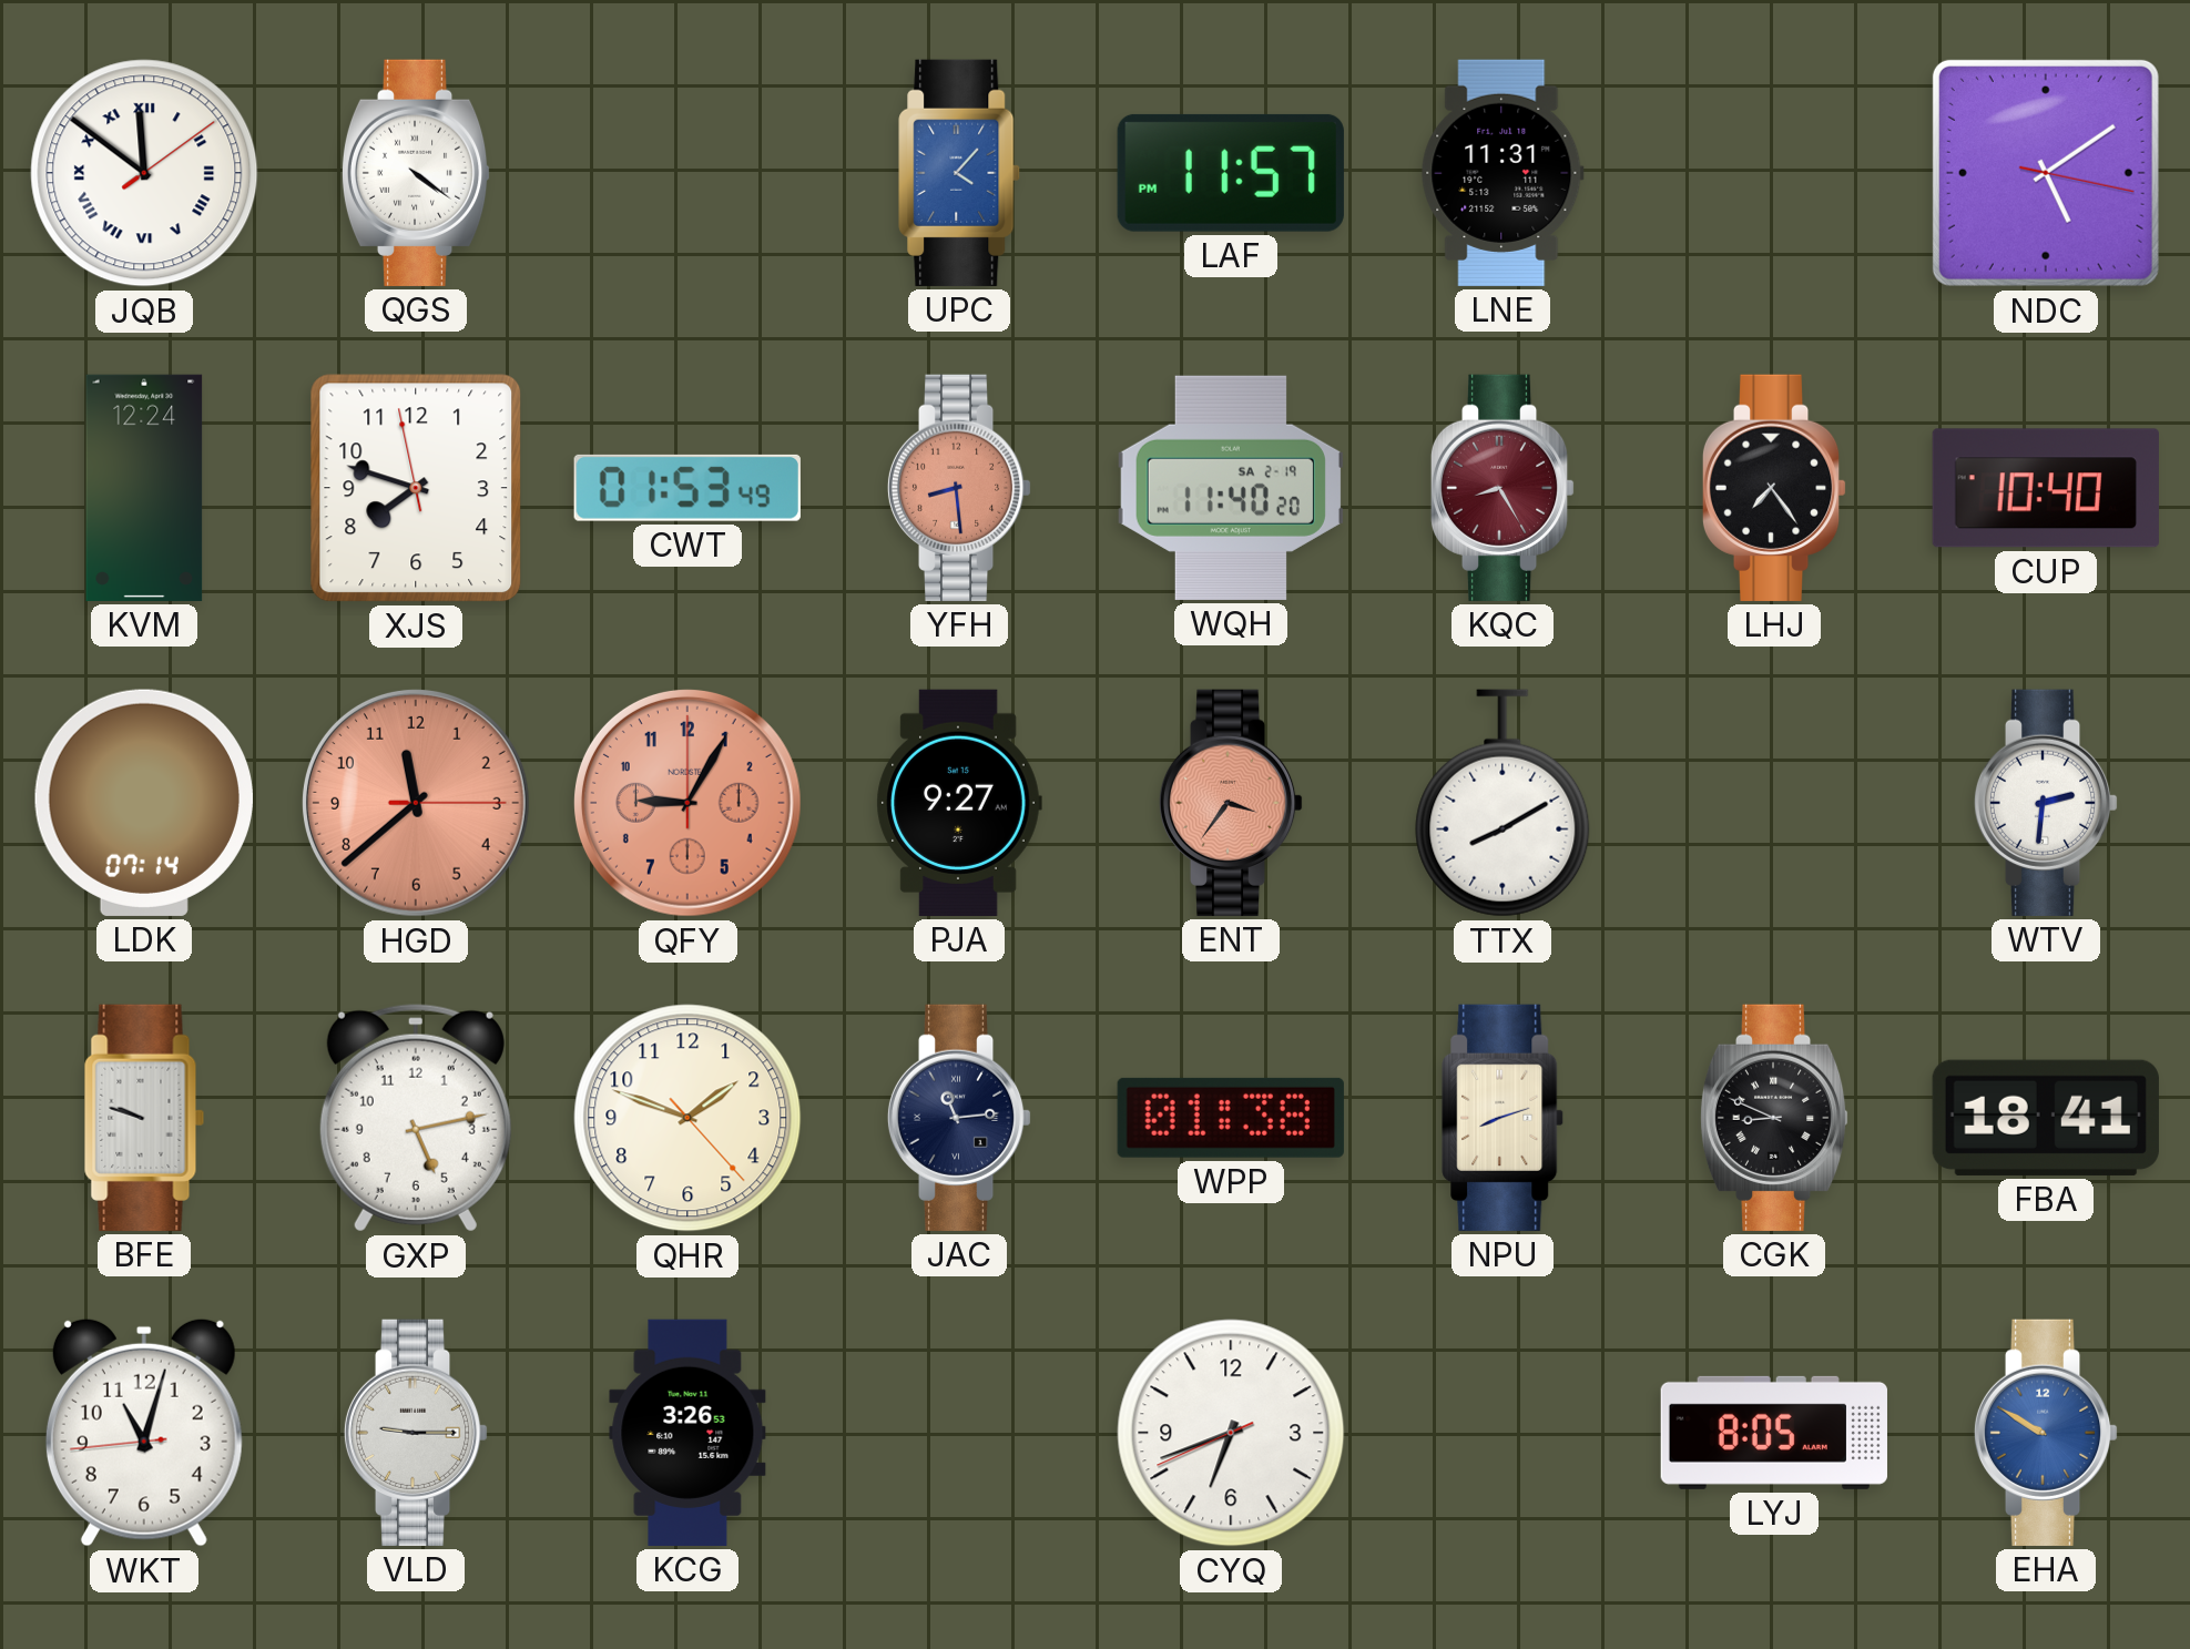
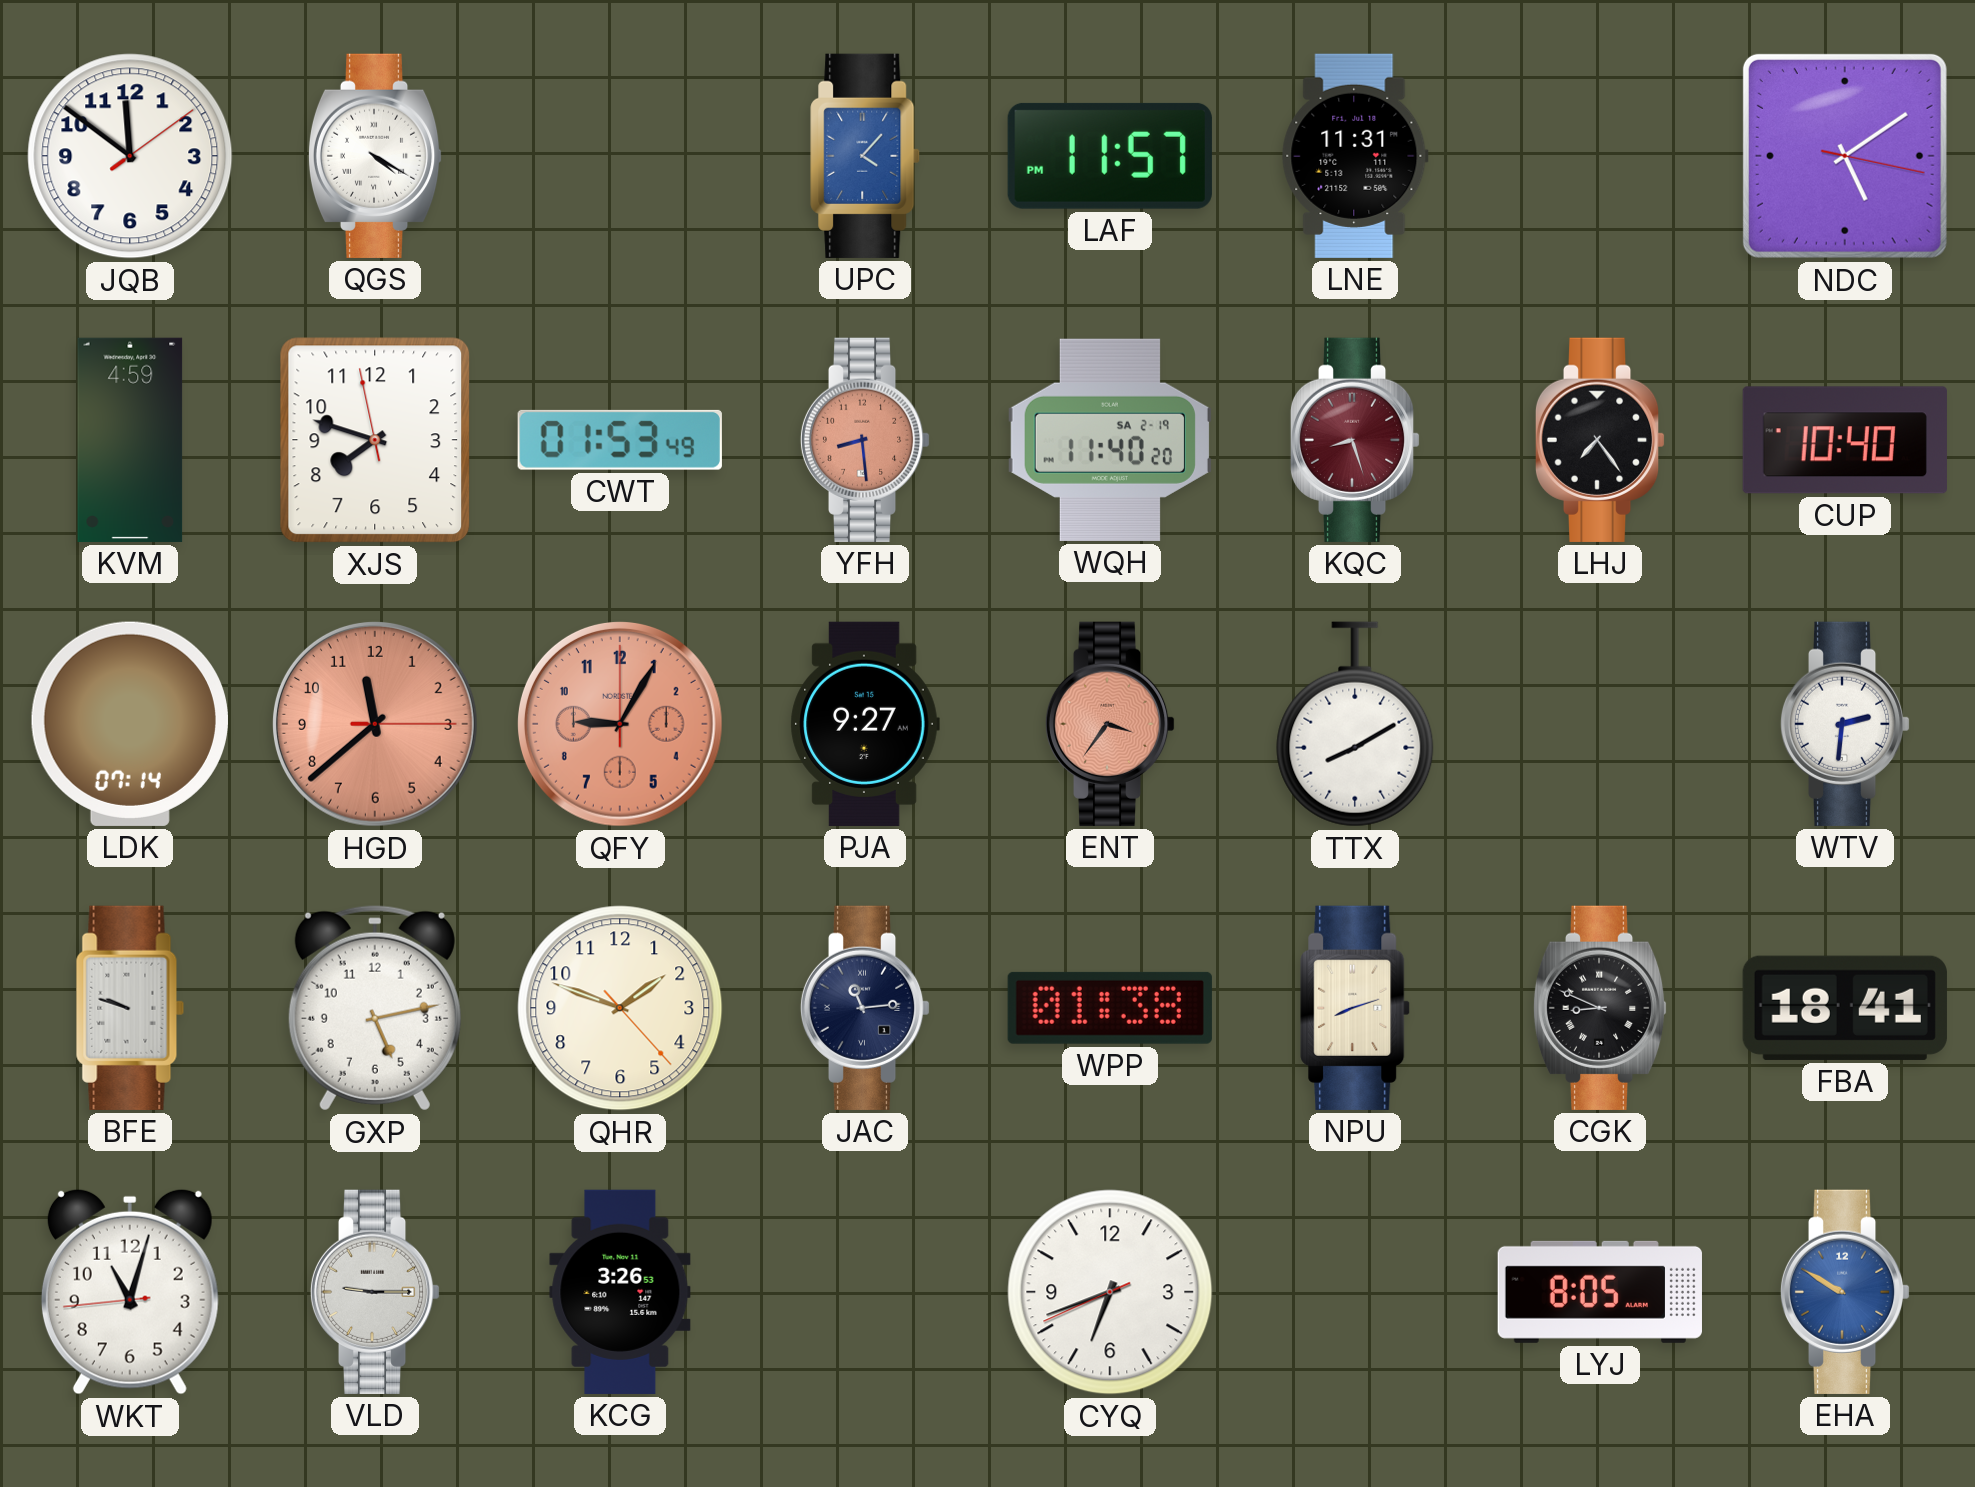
JQB numerals: Roman -> Arabic
QGS: 4:21 -> 4:20
KVM: 12:24 -> 4:59
KQC: 8:25 -> 8:27
